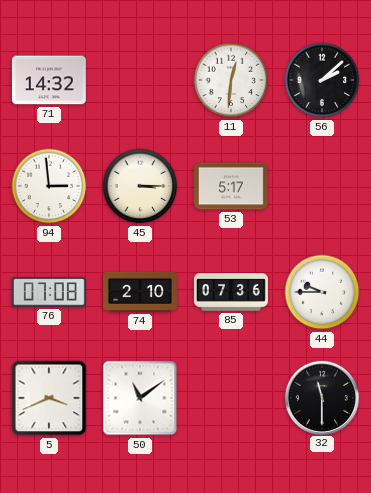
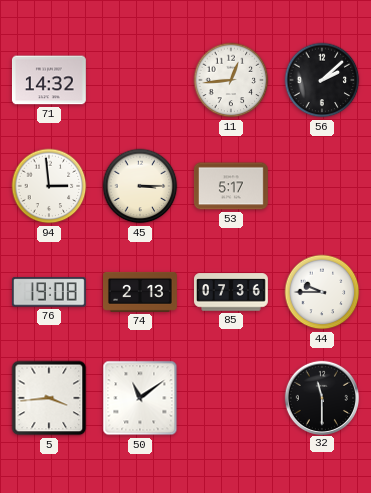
11: 12:31 -> 12:44
76: 07:08 -> 19:08
74: 2:10 -> 2:13
5: 3:41 -> 3:44
